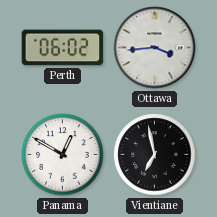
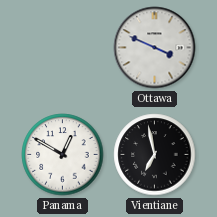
Perth: 06:02 -> none
Ottawa: 3:44 -> 3:49
